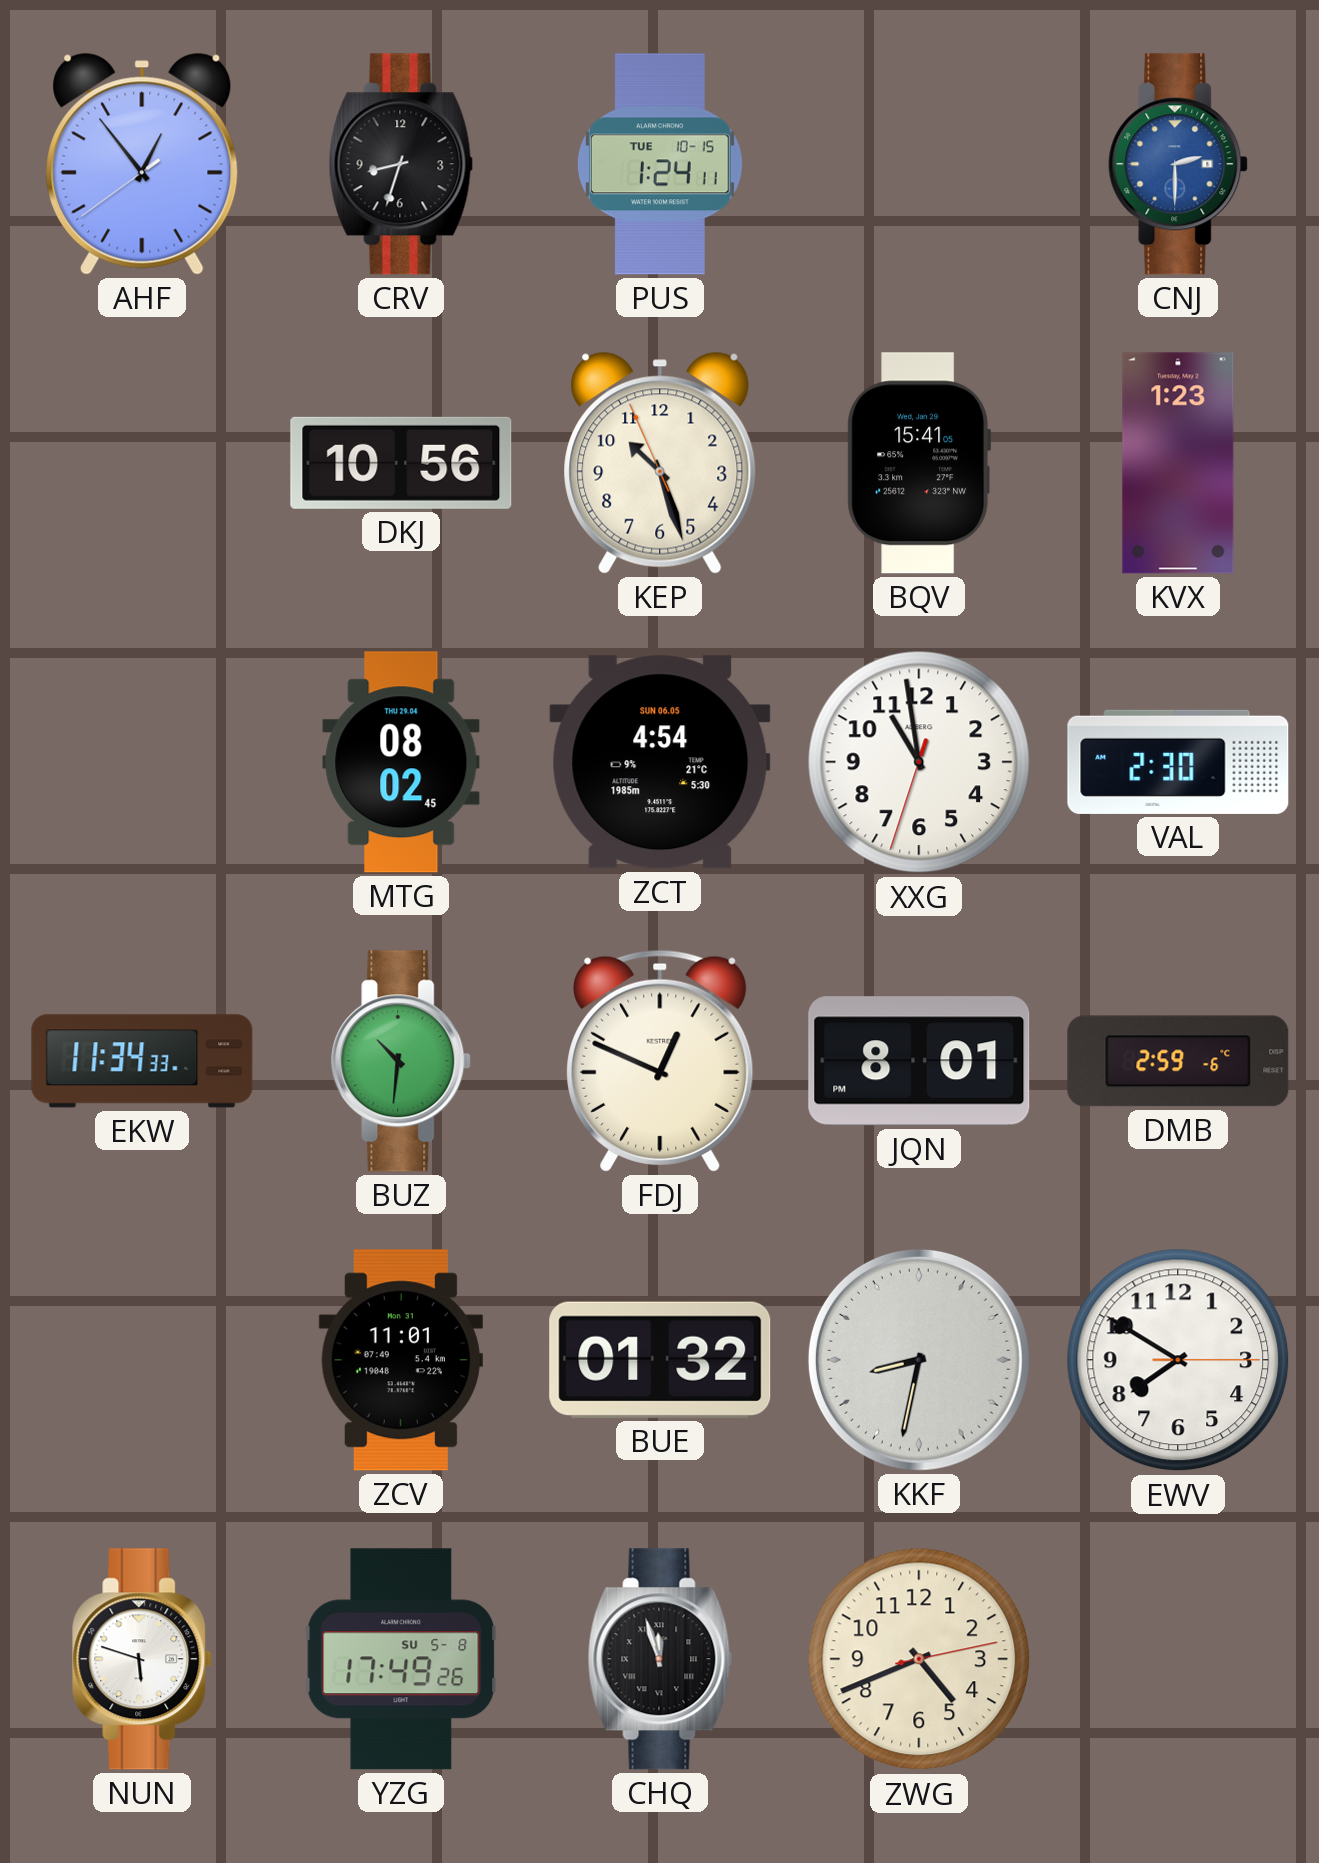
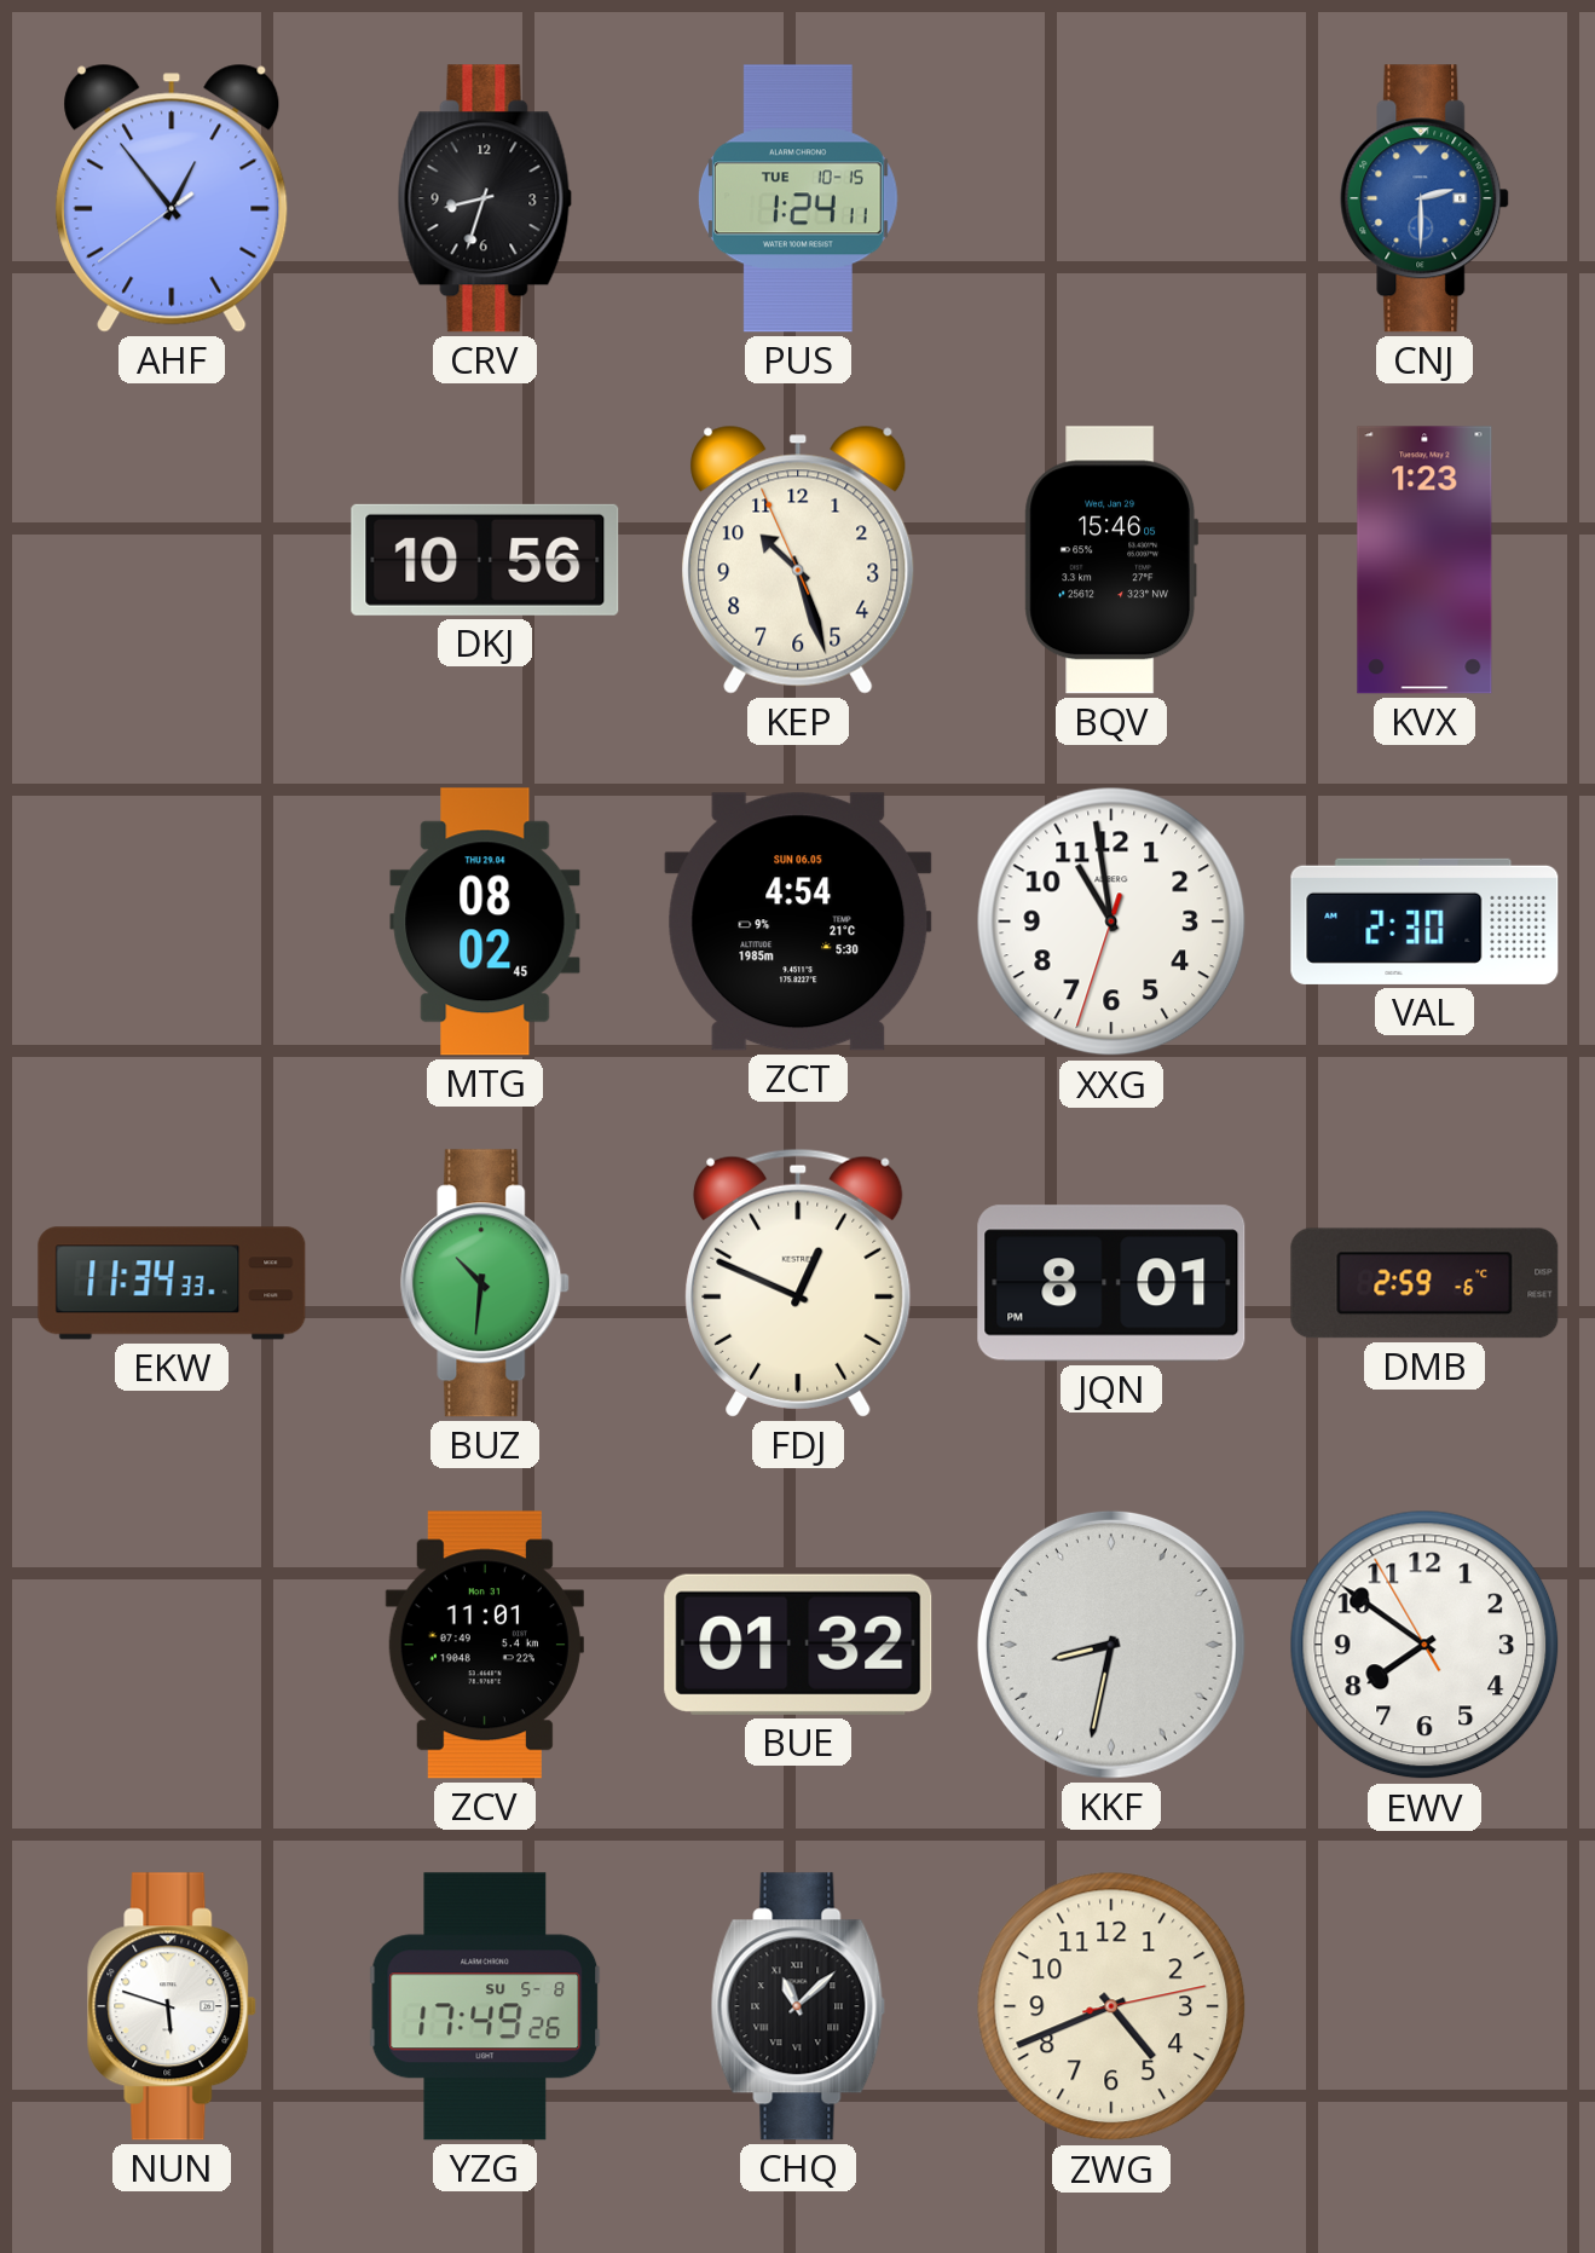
BQV: 15:41 -> 15:46
EWV: 7:50:15 -> 7:50:55
CHQ: 11:57 -> 11:08
